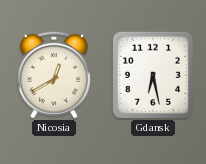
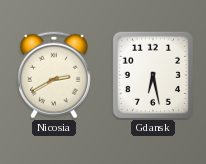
Nicosia: 12:40 -> 2:40
